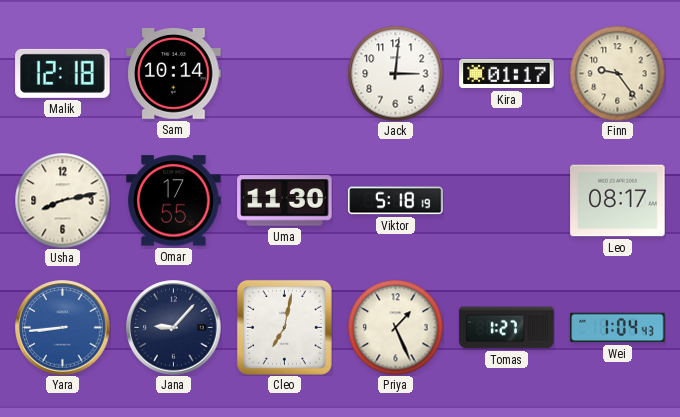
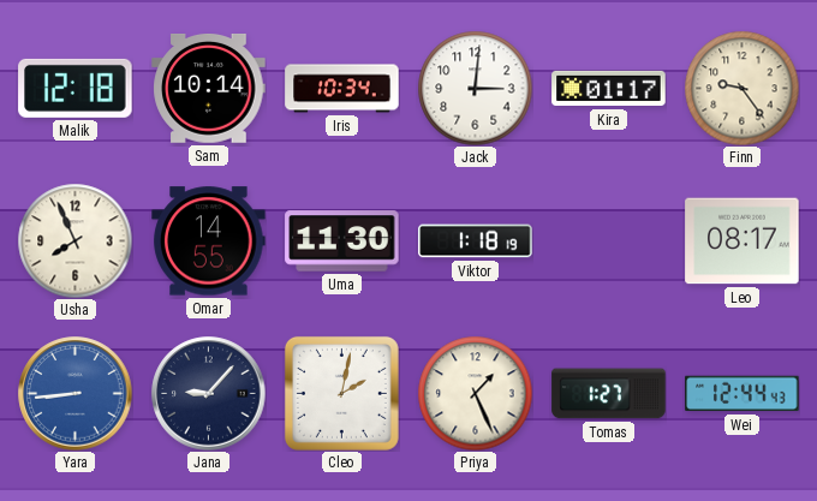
Iris: none -> 10:34
Usha: 8:13 -> 7:56
Omar: 17:55 -> 14:55
Viktor: 5:18 -> 1:18
Cleo: 7:02 -> 2:02
Wei: 1:04 -> 12:44
